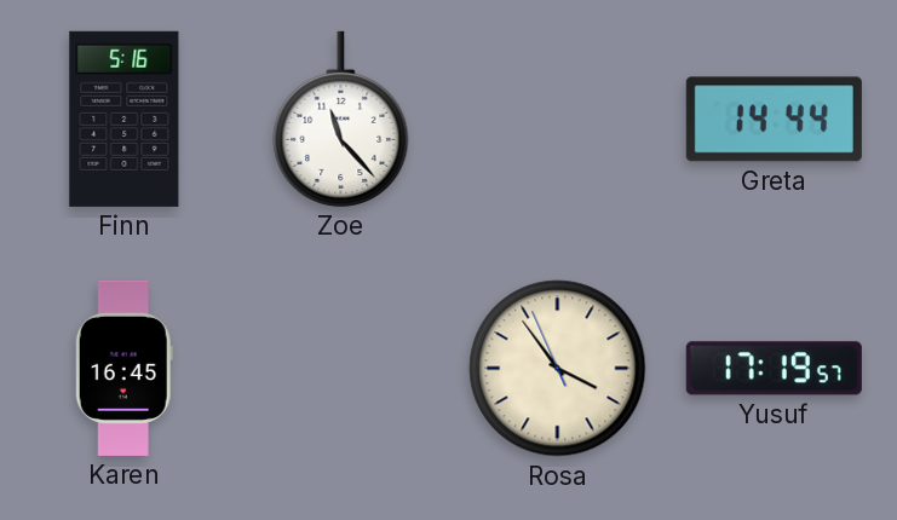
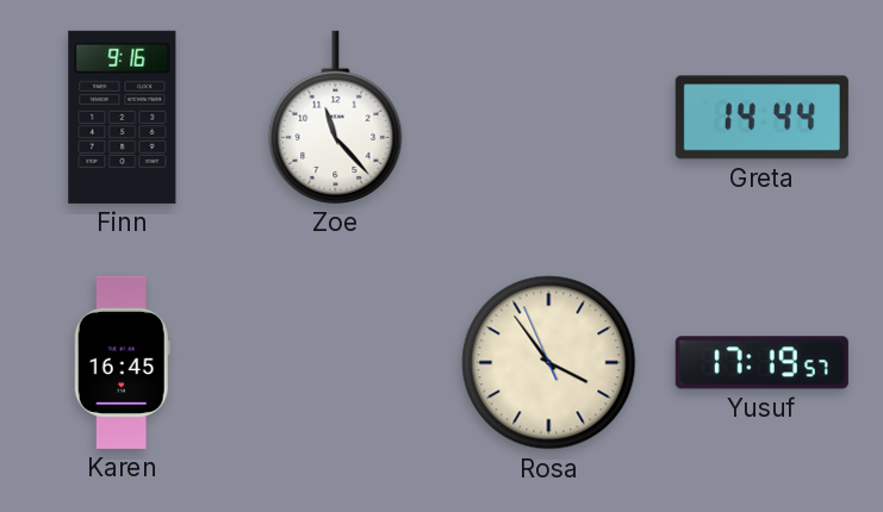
Finn: 5:16 -> 9:16
